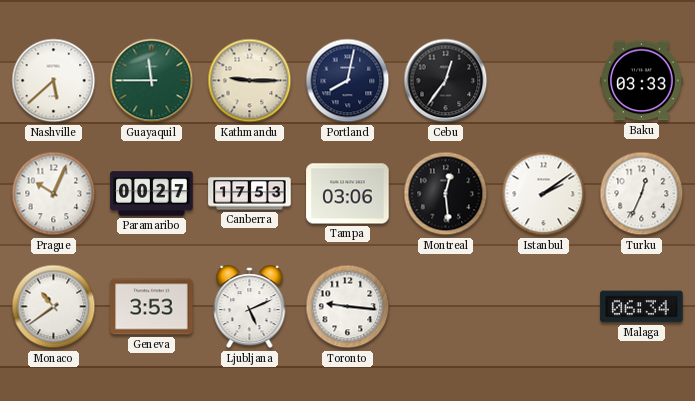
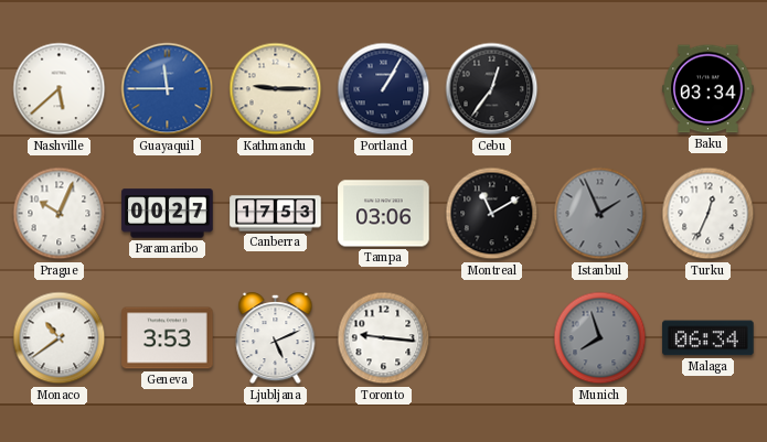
Guayaquil dial: green -> blue
Portland: 8:02 -> 1:05
Baku: 03:33 -> 03:34
Montreal: 12:29 -> 11:10
Istanbul: 2:09 -> 1:56
Istanbul dial: white -> grey
Munich: none -> 7:57
